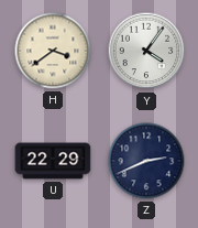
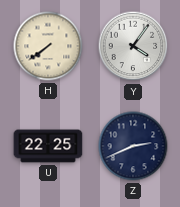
H: 3:39 -> 7:39
U: 22:29 -> 22:25
